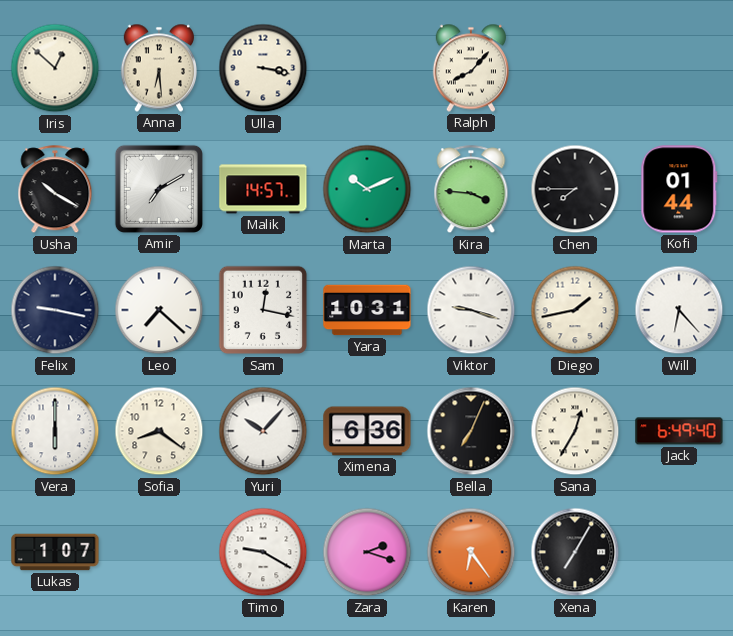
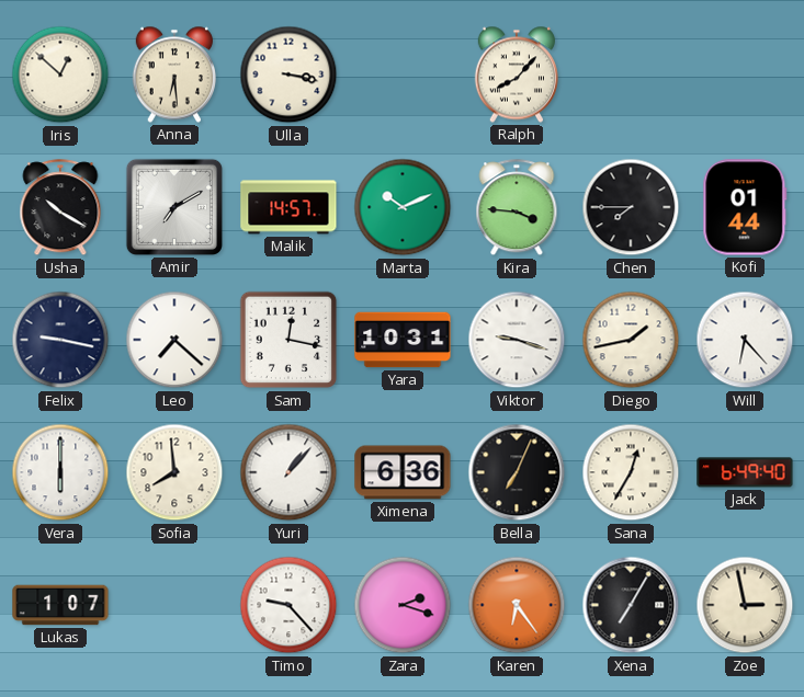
Sofia: 8:21 -> 7:59
Yuri: 10:07 -> 1:07
Timo: 9:20 -> 9:23
Zoe: none -> 2:58
